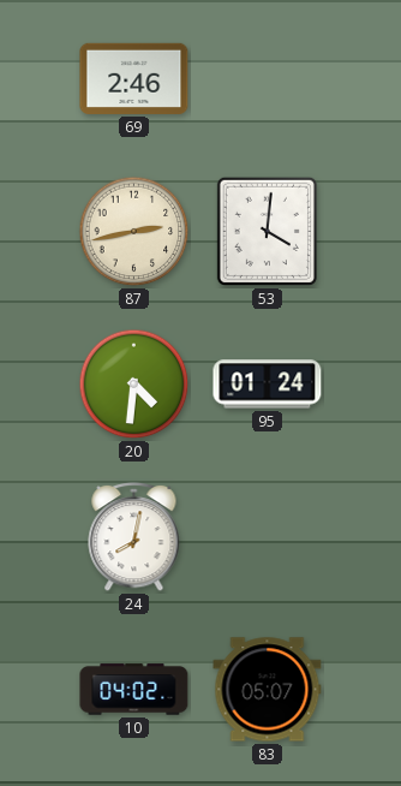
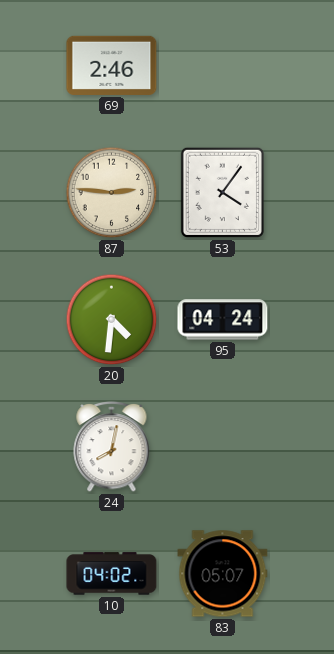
87: 2:43 -> 2:46
53: 4:01 -> 4:06
95: 01:24 -> 04:24
